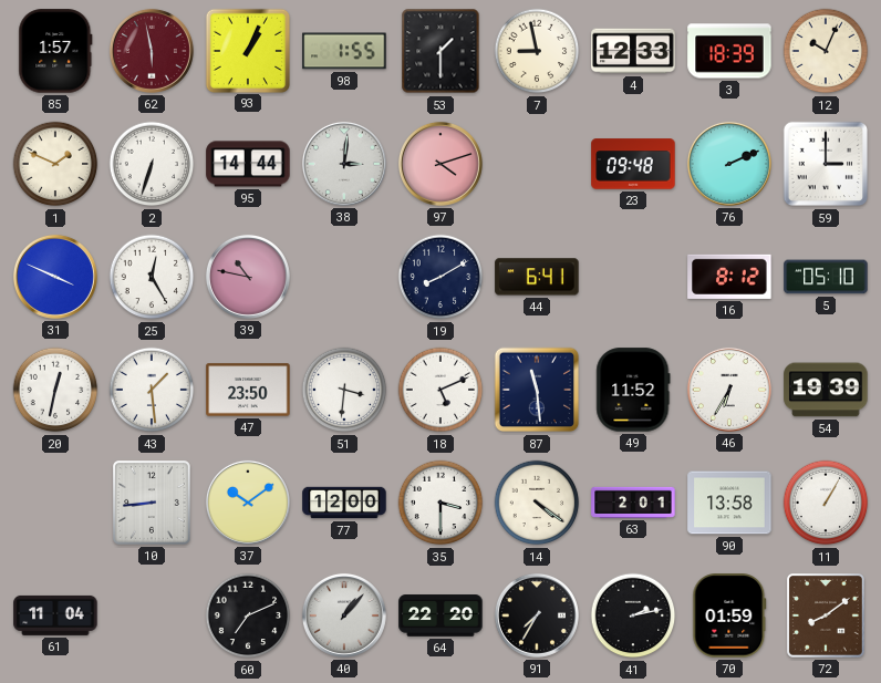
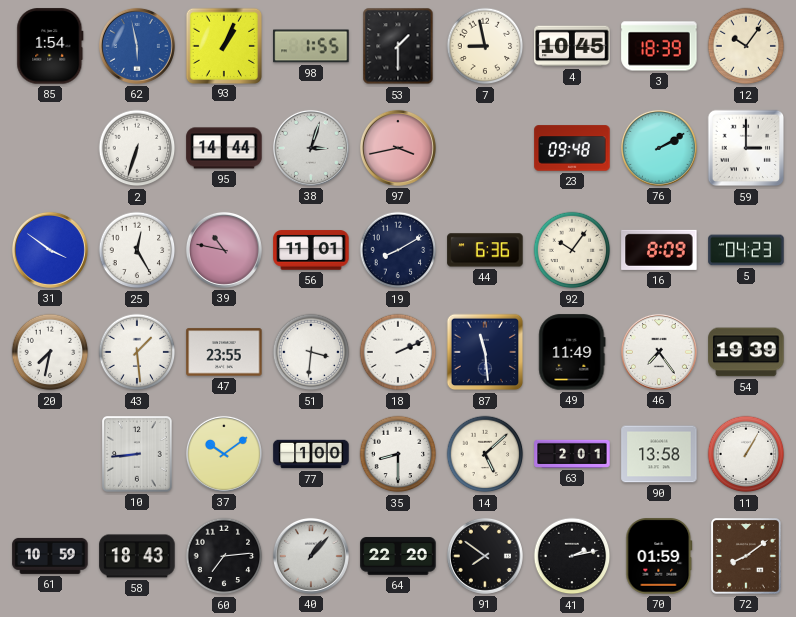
85: 1:57 -> 1:54
62 dial: burgundy -> blue
4: 12:33 -> 10:45
12: 10:04 -> 10:06
1: 1:49 -> none
38: 3:01 -> 3:03
97: 4:12 -> 3:43
76: 2:11 -> 2:10
31: 3:49 -> 3:51
56: none -> 11:01
44: 6:41 -> 6:36
92: none -> 10:06
16: 8:12 -> 8:09
5: 05:10 -> 04:23
20: 12:32 -> 7:32
47: 23:50 -> 23:55
18: 5:11 -> 2:11
49: 11:52 -> 11:49
46: 6:35 -> 7:24
77: 12:00 -> 1:00
35: 3:30 -> 8:30
14: 4:21 -> 5:08
61: 11:04 -> 10:59
58: none -> 18:43
60: 7:11 -> 7:14
91: 7:35 -> 7:51
